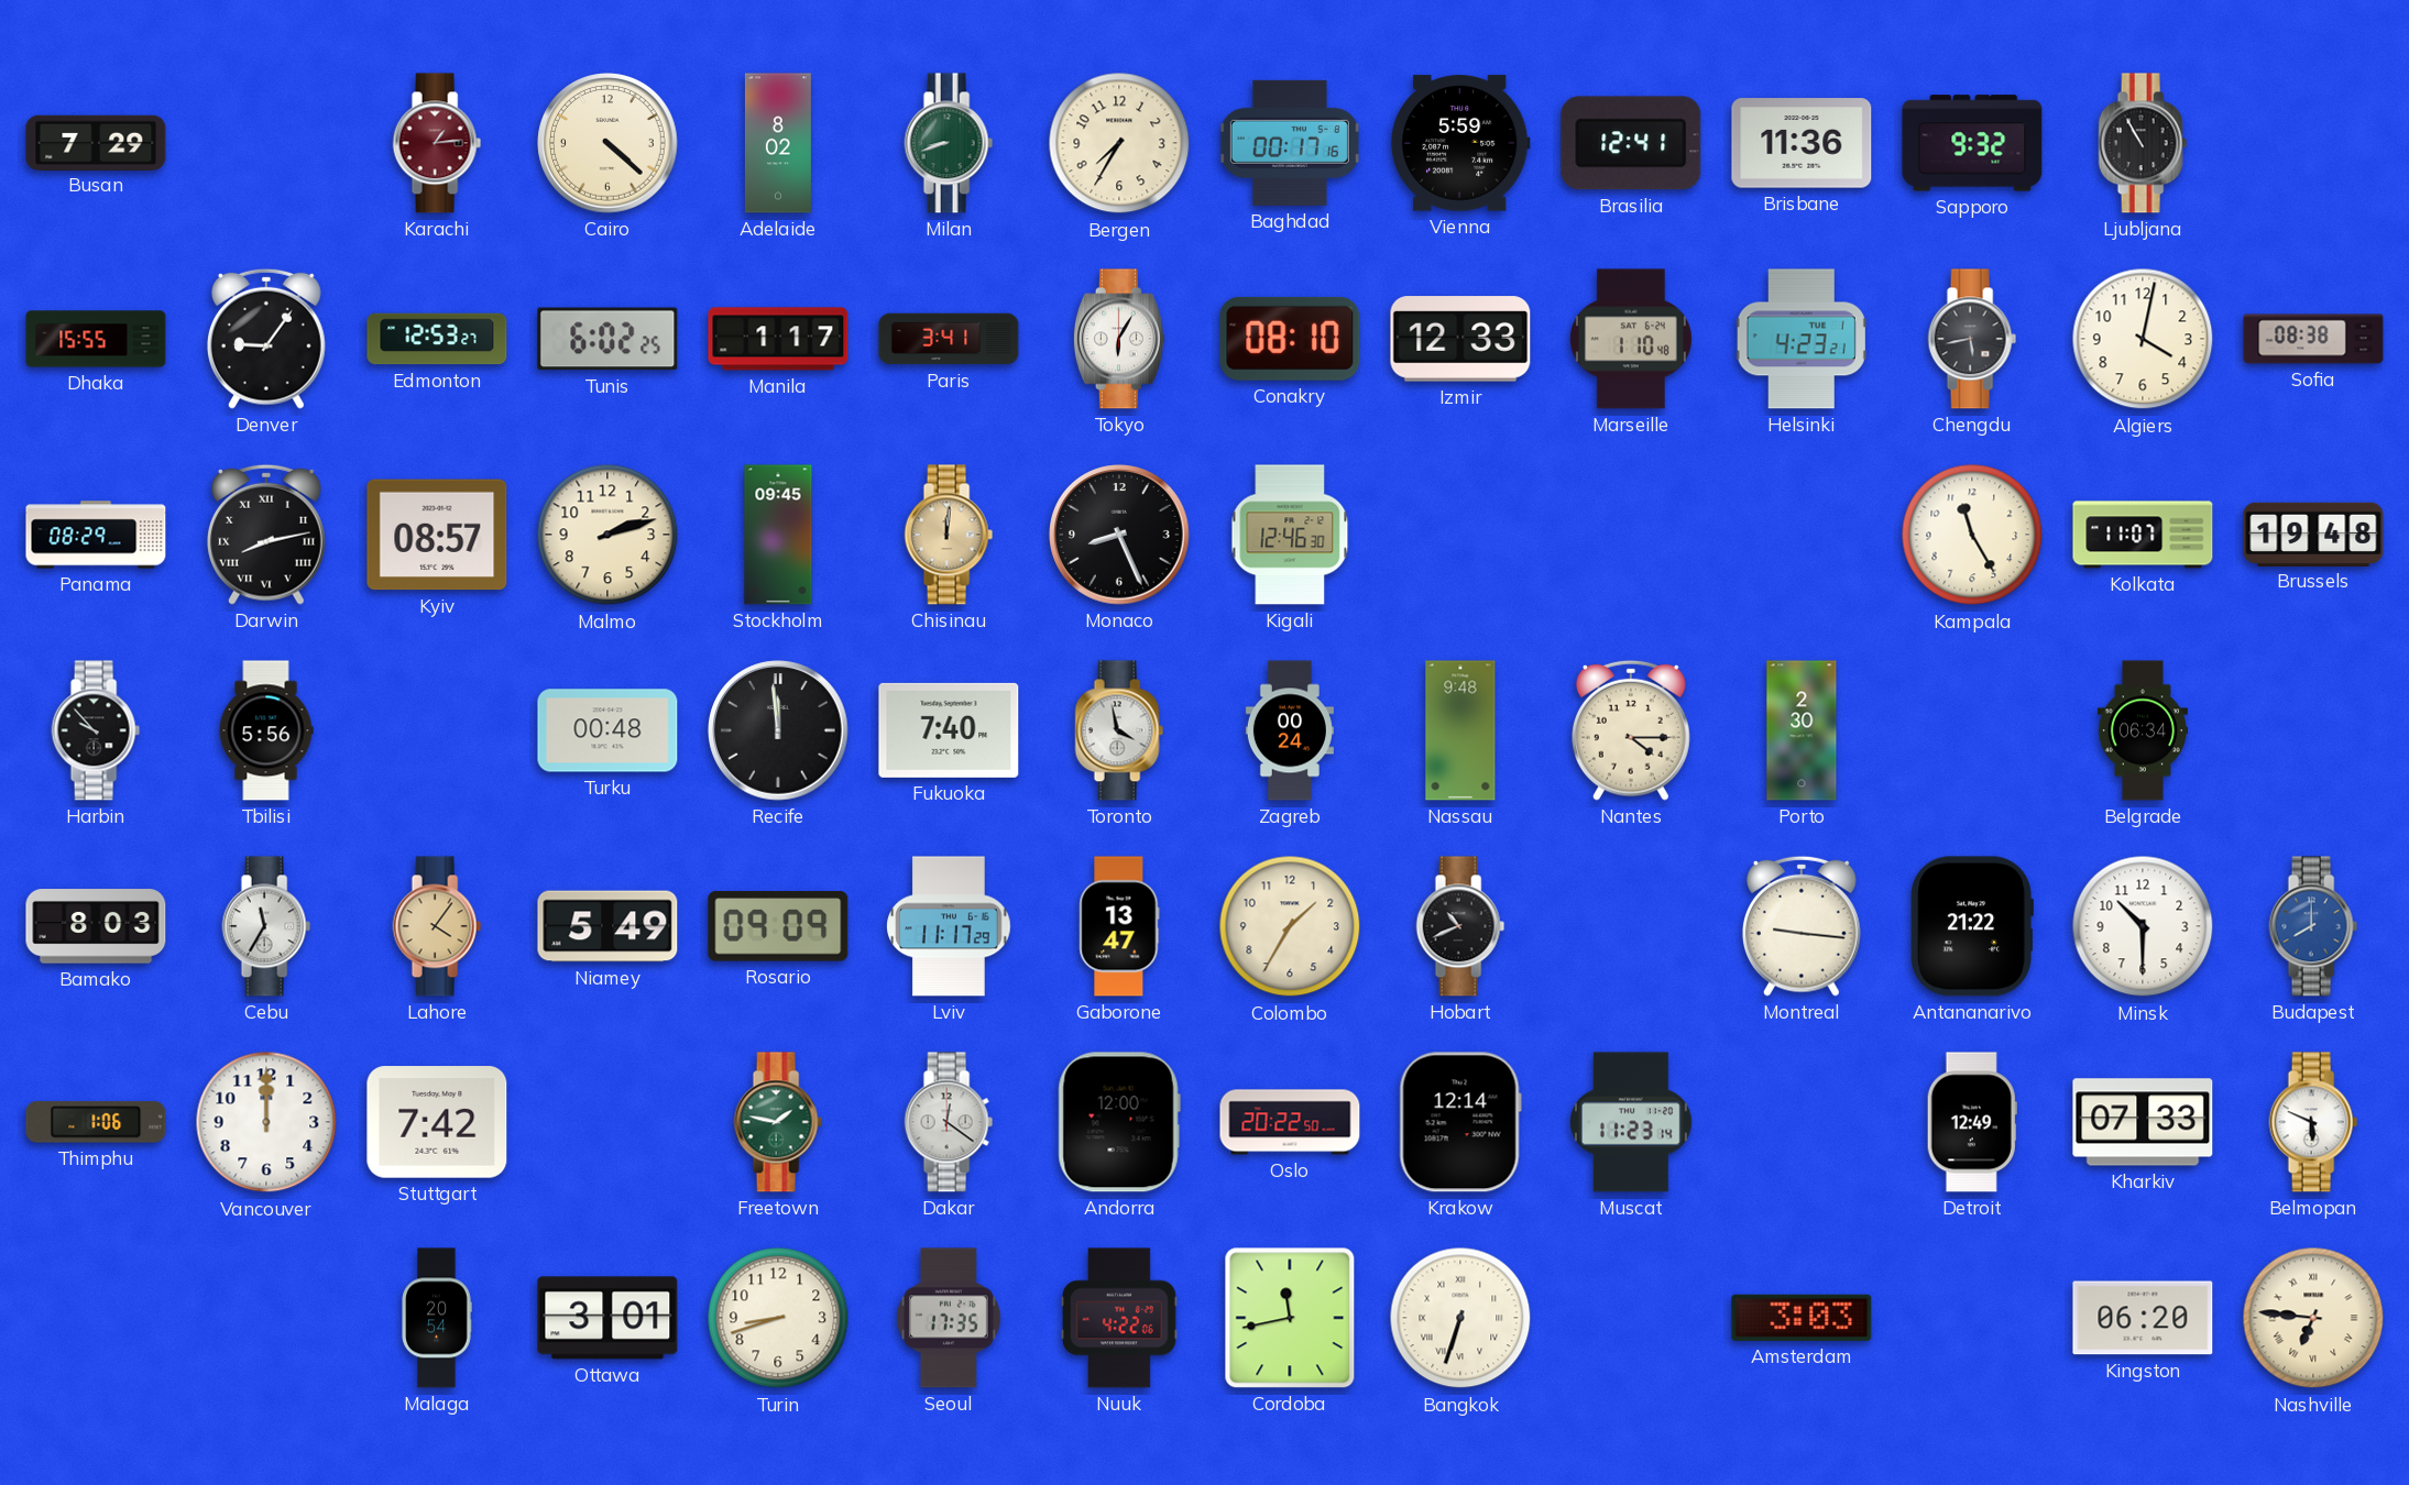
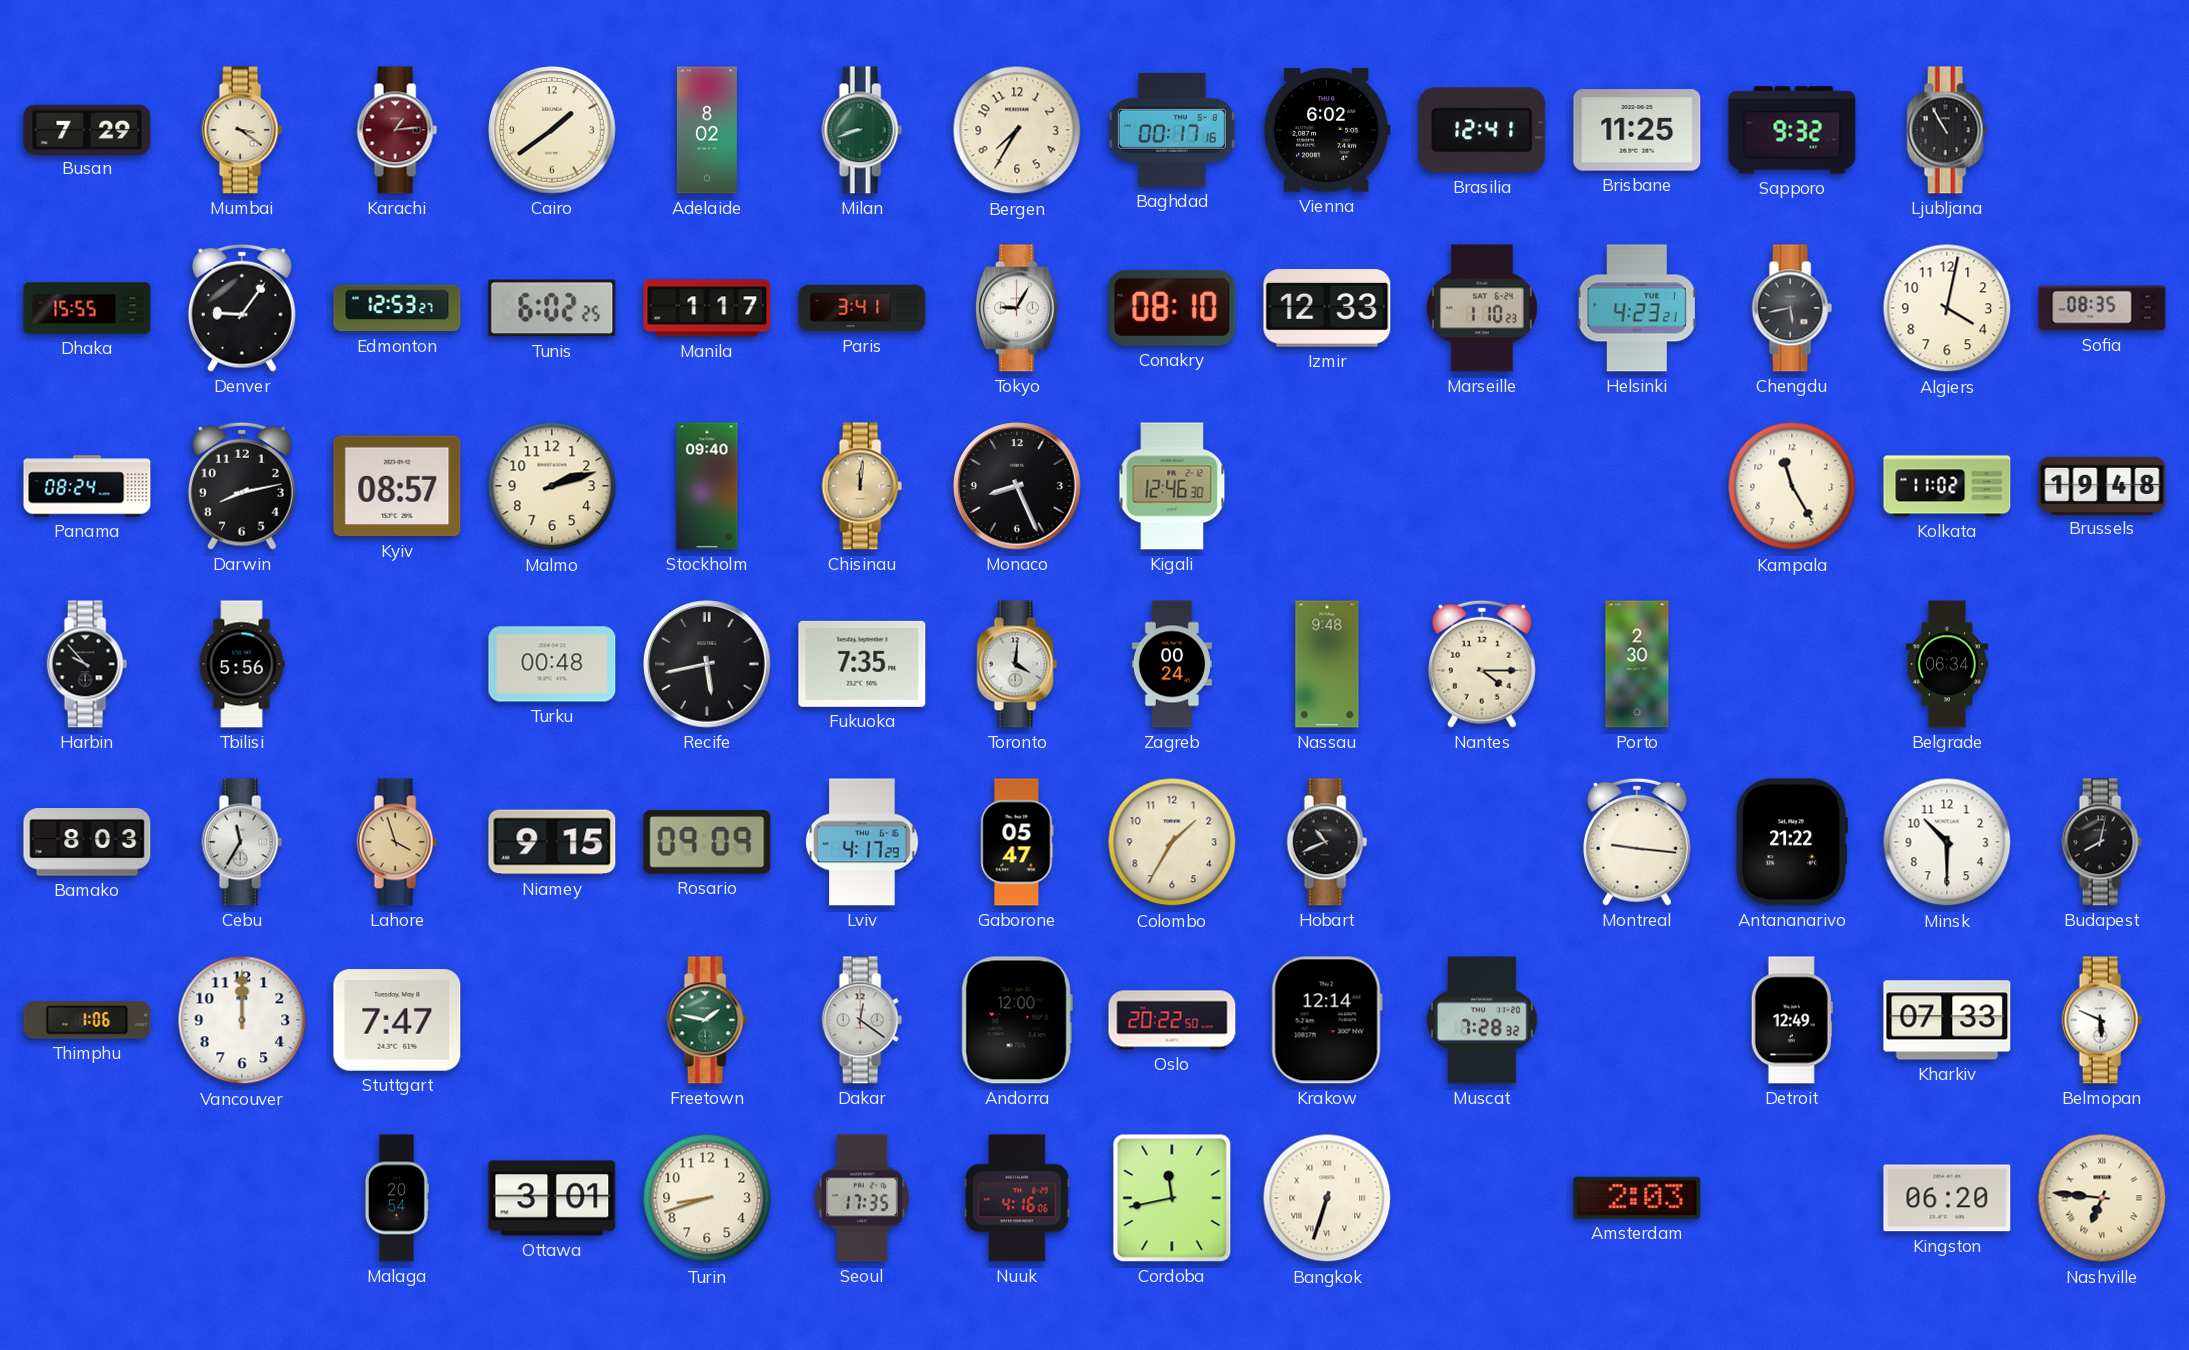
Mumbai: none -> 3:21
Cairo: 4:22 -> 1:39
Vienna: 5:59 -> 6:02
Brisbane: 11:36 -> 11:25
Tokyo: 6:05 -> 9:05
Marseille: 1:10:48 -> 1:10:23
Sofia: 08:38 -> 08:35
Panama: 08:29 -> 08:24
Darwin numerals: Roman -> Arabic
Stockholm: 09:45 -> 09:40
Kolkata: 11:07 -> 11:02
Recife: 11:59 -> 5:43
Fukuoka: 7:40 -> 7:35
Toronto: 3:58 -> 4:01
Lahore: 4:06 -> 3:57
Niamey: 5:49 -> 9:15
Lviv: 11:17 -> 4:17
Gaborone: 13:47 -> 05:47
Budapest: 8:00 -> 8:02
Budapest dial: blue -> black
Stuttgart: 7:42 -> 7:47
Muscat: 11:23 -> 7:28
Nuuk: 4:22 -> 4:16
Amsterdam: 3:03 -> 2:03
